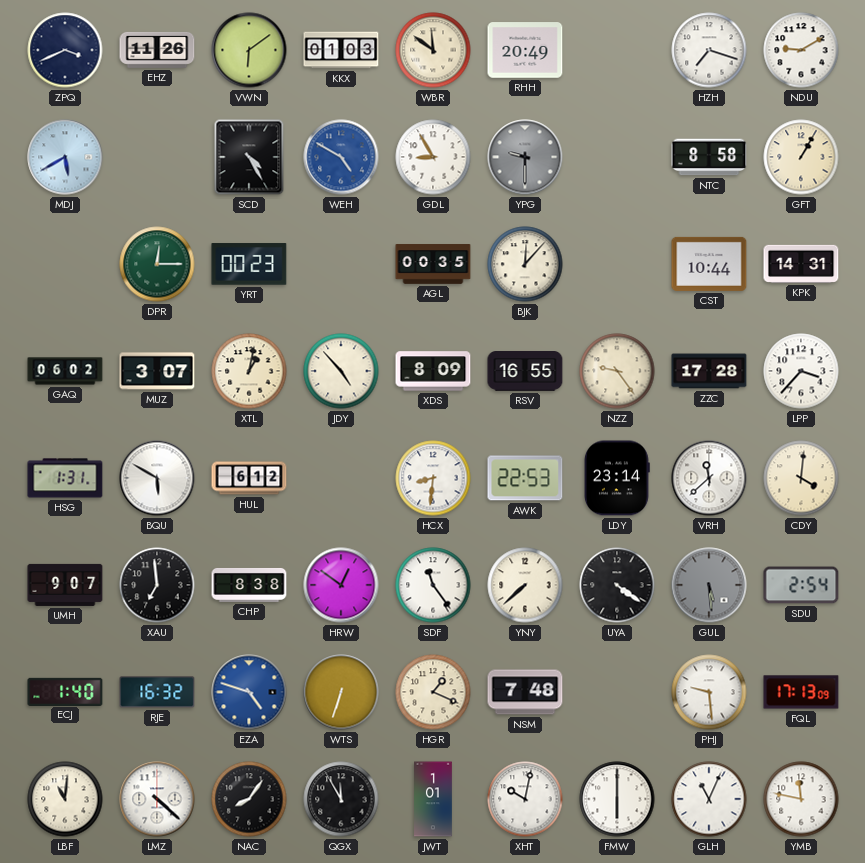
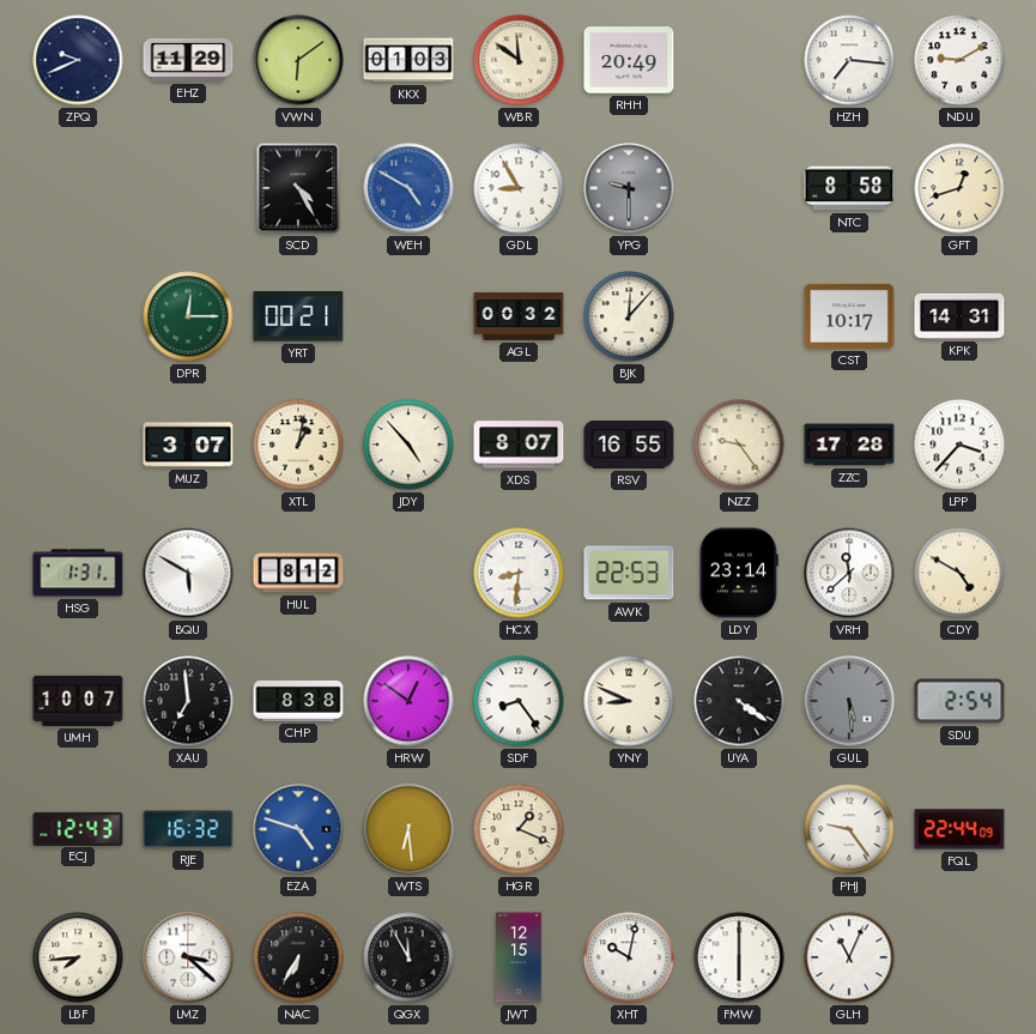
ZPQ: 3:41 -> 9:41
EHZ: 11:26 -> 11:29
HZH: 7:18 -> 7:16
MDJ: 5:40 -> none
GFT: 1:05 -> 12:42
YRT: 00:23 -> 00:21
AGL: 00:35 -> 00:32
CST: 10:44 -> 10:17
GAQ: 06:02 -> none
XDS: 8:09 -> 8:07
HUL: 6:12 -> 8:12
CDY: 4:01 -> 4:50
UMH: 9:07 -> 10:07
SDF: 11:24 -> 8:24
YNY: 7:38 -> 8:49
ECJ: 1:40 -> 12:43
WTS: 6:33 -> 6:29
NSM: 7:48 -> none
PHJ: 9:29 -> 9:24
FQL: 17:13 -> 22:44
LBF: 11:01 -> 7:44
LMZ: 4:22 -> 3:22
NAC: 8:06 -> 6:35
JWT: 1:01 -> 12:15
YMB: 11:47 -> none
